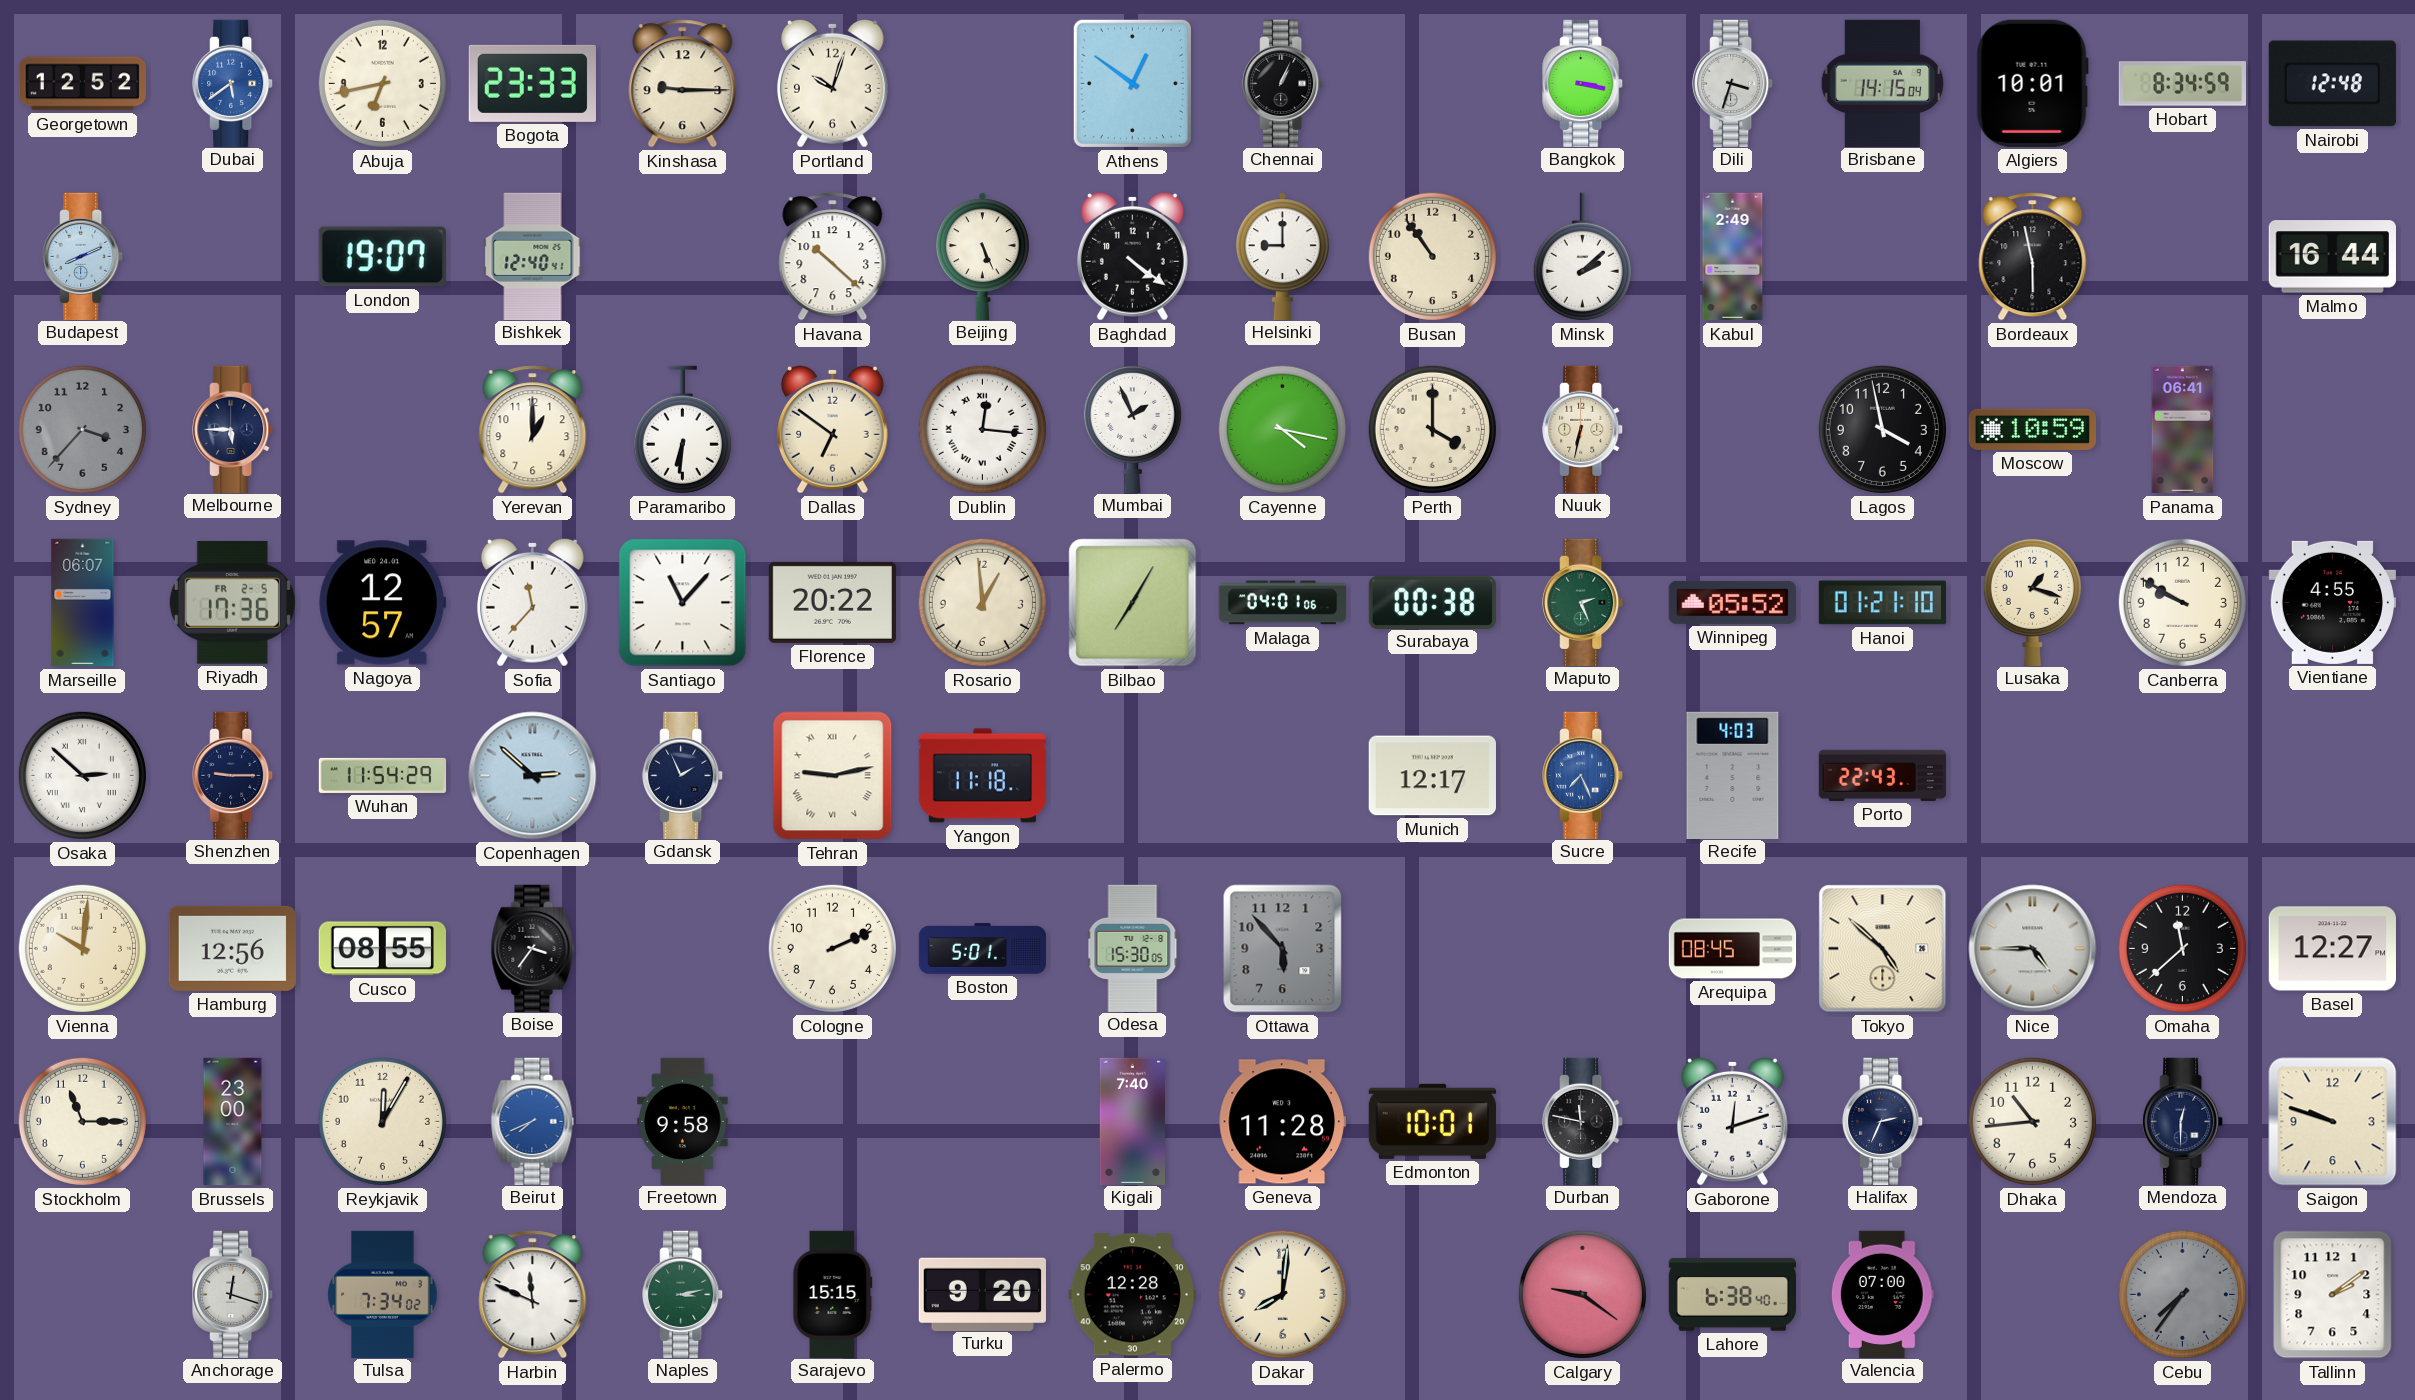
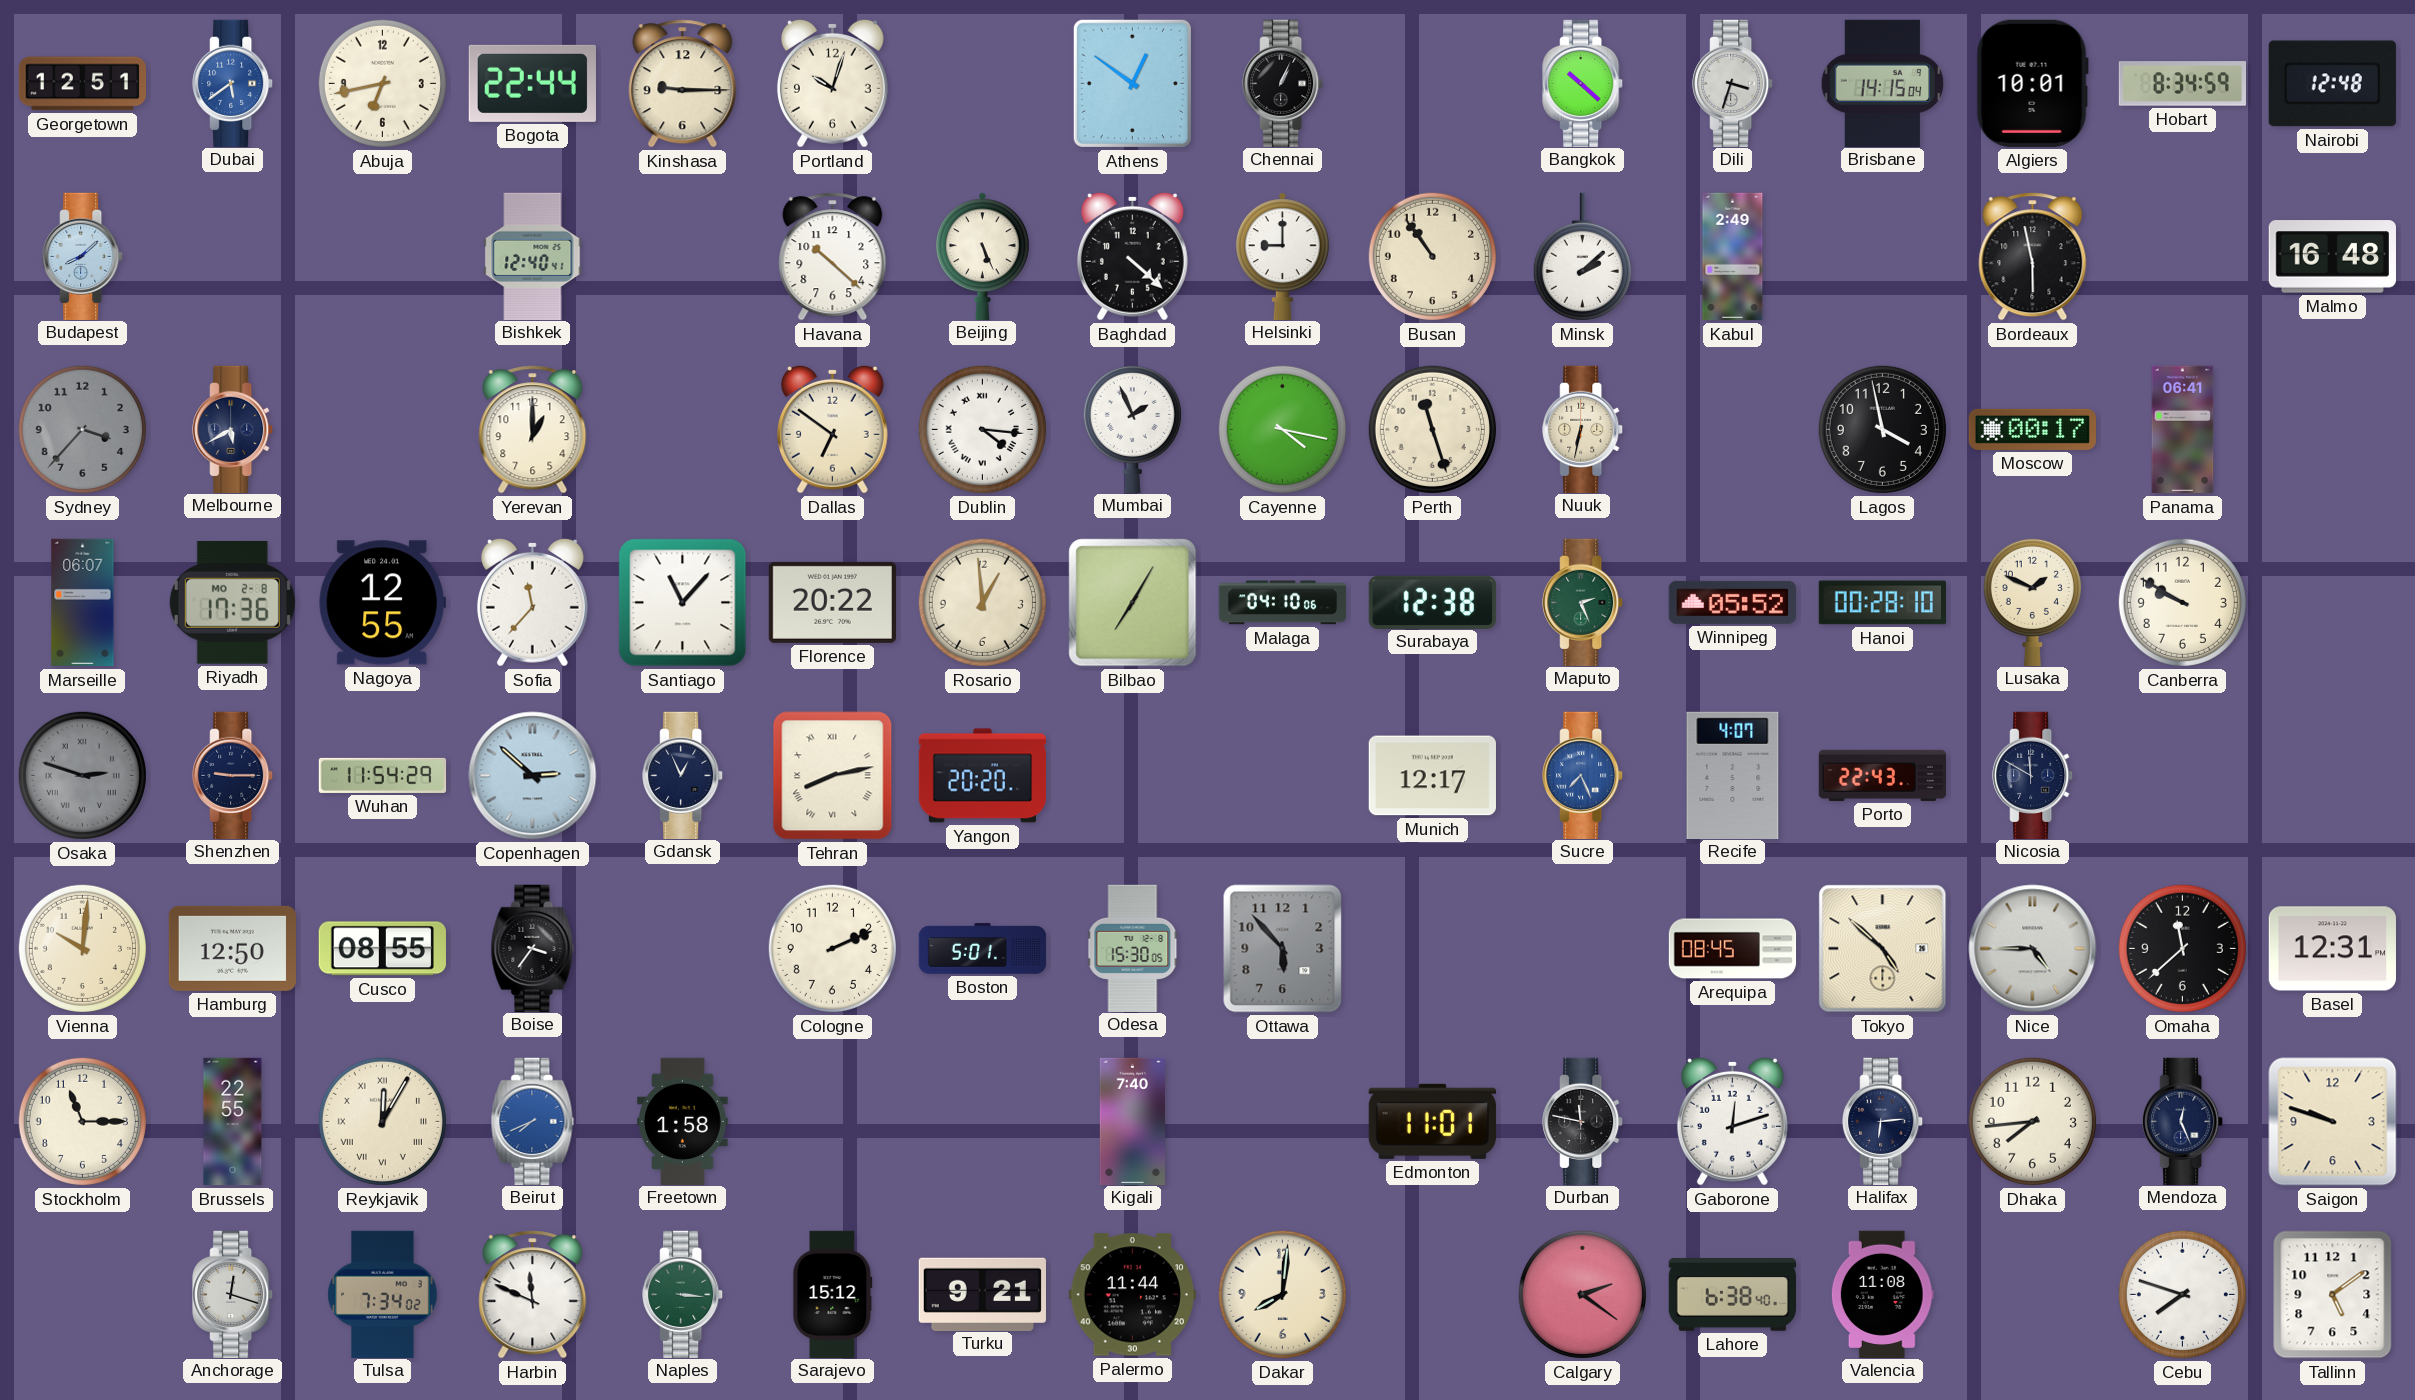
Georgetown: 12:52 -> 12:51
Bogota: 23:33 -> 22:44
Bangkok: 3:17 -> 10:22
Budapest: 8:11 -> 8:08
London: 19:07 -> none
Baghdad: 4:21 -> 4:22
Malmo: 16:44 -> 16:48
Melbourne: 5:45 -> 5:40
Paramaribo: 6:31 -> none
Dublin: 12:16 -> 4:16
Perth: 4:00 -> 11:27
Moscow: 10:59 -> 00:17
Riyadh date: FR 2-5 -> MO 2-8
Nagoya: 12:57 -> 12:55
Malaga: 04:01 -> 04:10
Surabaya: 00:38 -> 12:38
Hanoi: 01:21 -> 00:28
Lusaka: 1:18 -> 1:49
Vientiane: 4:55 -> none
Osaka: 2:52 -> 2:48
Osaka dial: white -> grey
Gdansk: 1:56 -> 12:56
Tehran: 9:13 -> 8:13
Yangon: 11:18 -> 20:20
Recife: 4:03 -> 4:07
Nicosia: none -> 11:50
Hamburg: 12:56 -> 12:50
Basel: 12:27 -> 12:31
Brussels: 23:00 -> 22:55
Reykjavik numerals: Arabic -> Roman
Freetown: 9:58 -> 1:58
Geneva: 11:28 -> none
Edmonton: 10:01 -> 11:01
Halifax: 2:34 -> 6:14
Dhaka: 10:44 -> 7:44
Mendoza: 12:30 -> 12:26
Naples: 3:13 -> 3:16
Sarajevo: 15:15 -> 15:12
Turku: 9:20 -> 9:21
Palermo: 12:28 -> 11:44
Calgary: 9:21 -> 2:21
Valencia: 07:00 -> 11:08
Cebu: 7:36 -> 7:48
Cebu dial: grey -> white
Tallinn: 2:09 -> 5:09
